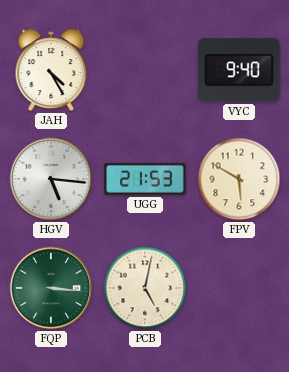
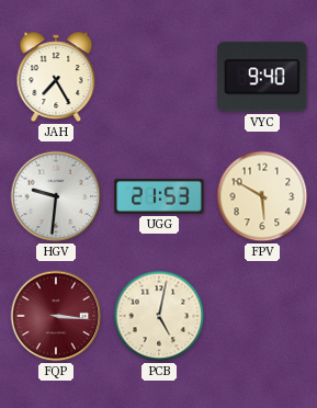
JAH: 4:25 -> 7:25
HGV: 5:16 -> 9:31
FQP dial: green -> burgundy
